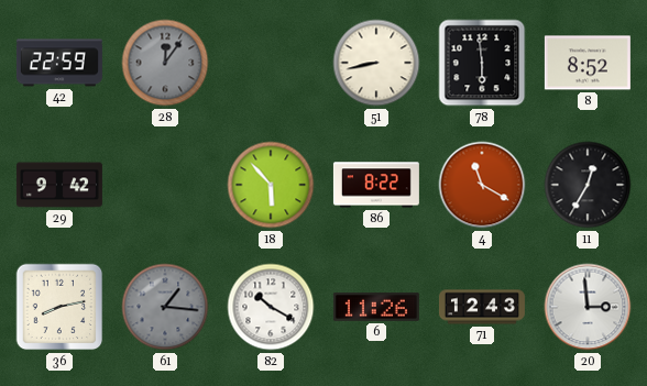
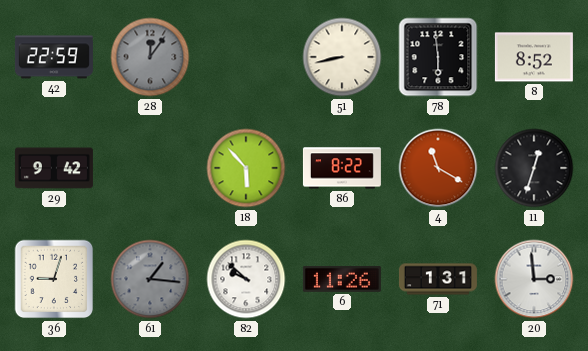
11: 12:35 -> 12:33
36: 8:13 -> 9:03
82: 10:20 -> 9:52
71: 12:43 -> 1:31
